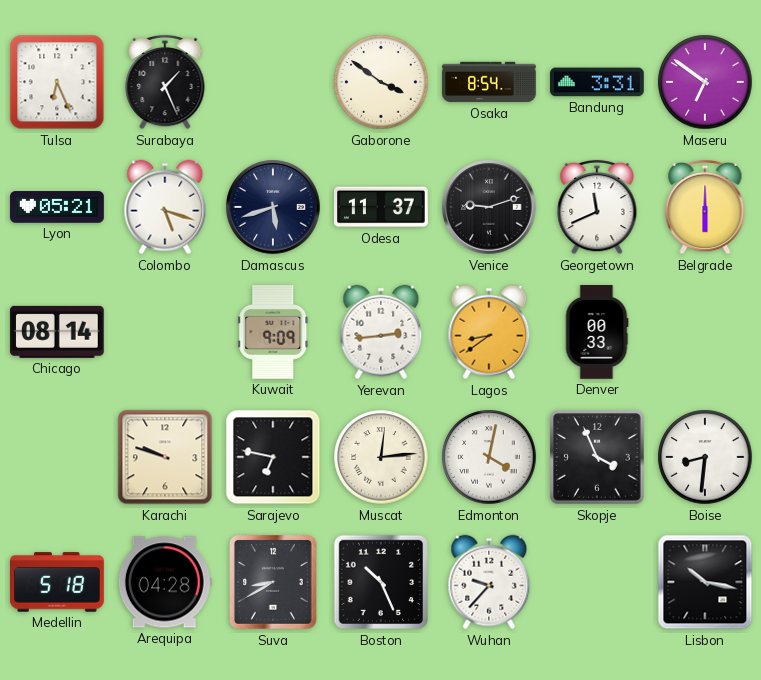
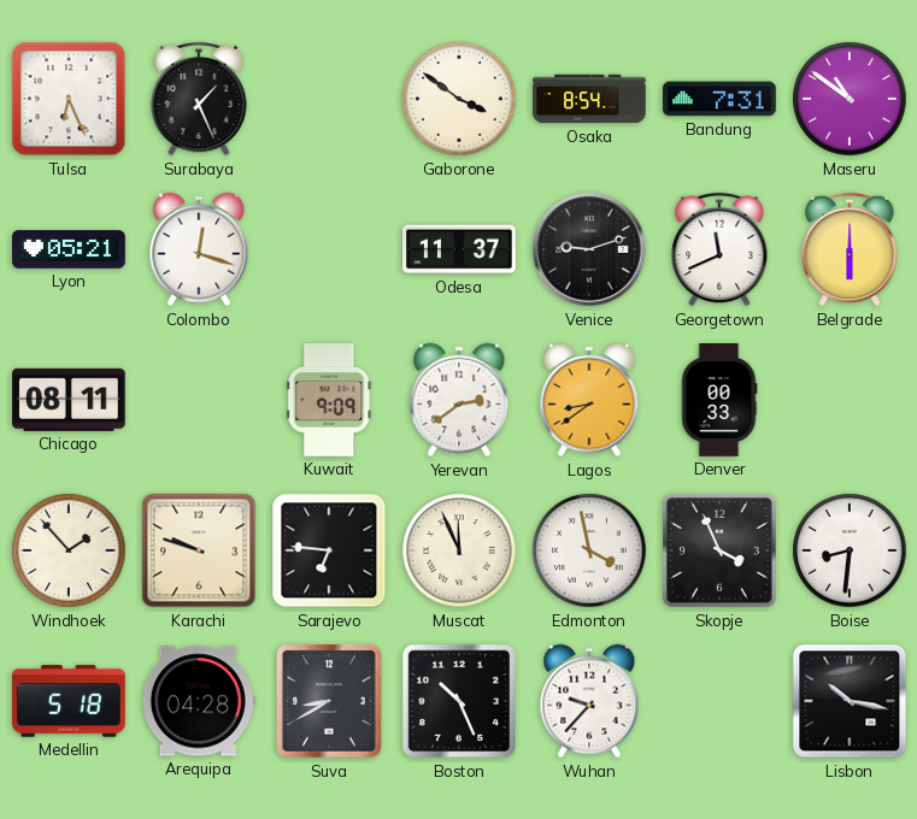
Bandung: 3:31 -> 7:31
Maseru: 6:51 -> 10:51
Colombo: 5:18 -> 12:18
Damascus: 5:42 -> none
Chicago: 08:14 -> 08:11
Yerevan: 2:44 -> 2:39
Windhoek: none -> 1:53
Sarajevo: 6:47 -> 6:46
Muscat: 12:14 -> 11:56
Edmonton: 4:02 -> 3:58
